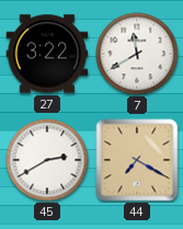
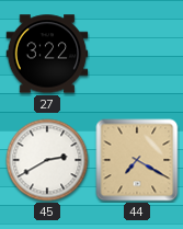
7: 11:40 -> none
